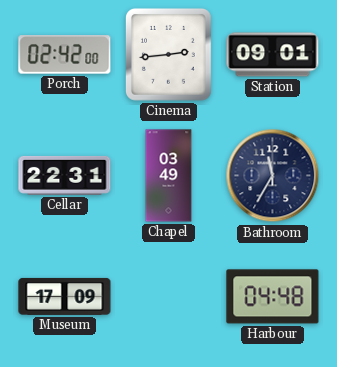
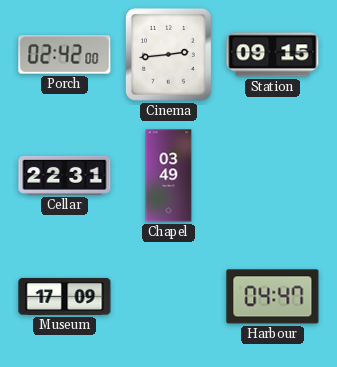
Station: 09:01 -> 09:15
Bathroom: 11:35 -> none
Harbour: 04:48 -> 04:47
